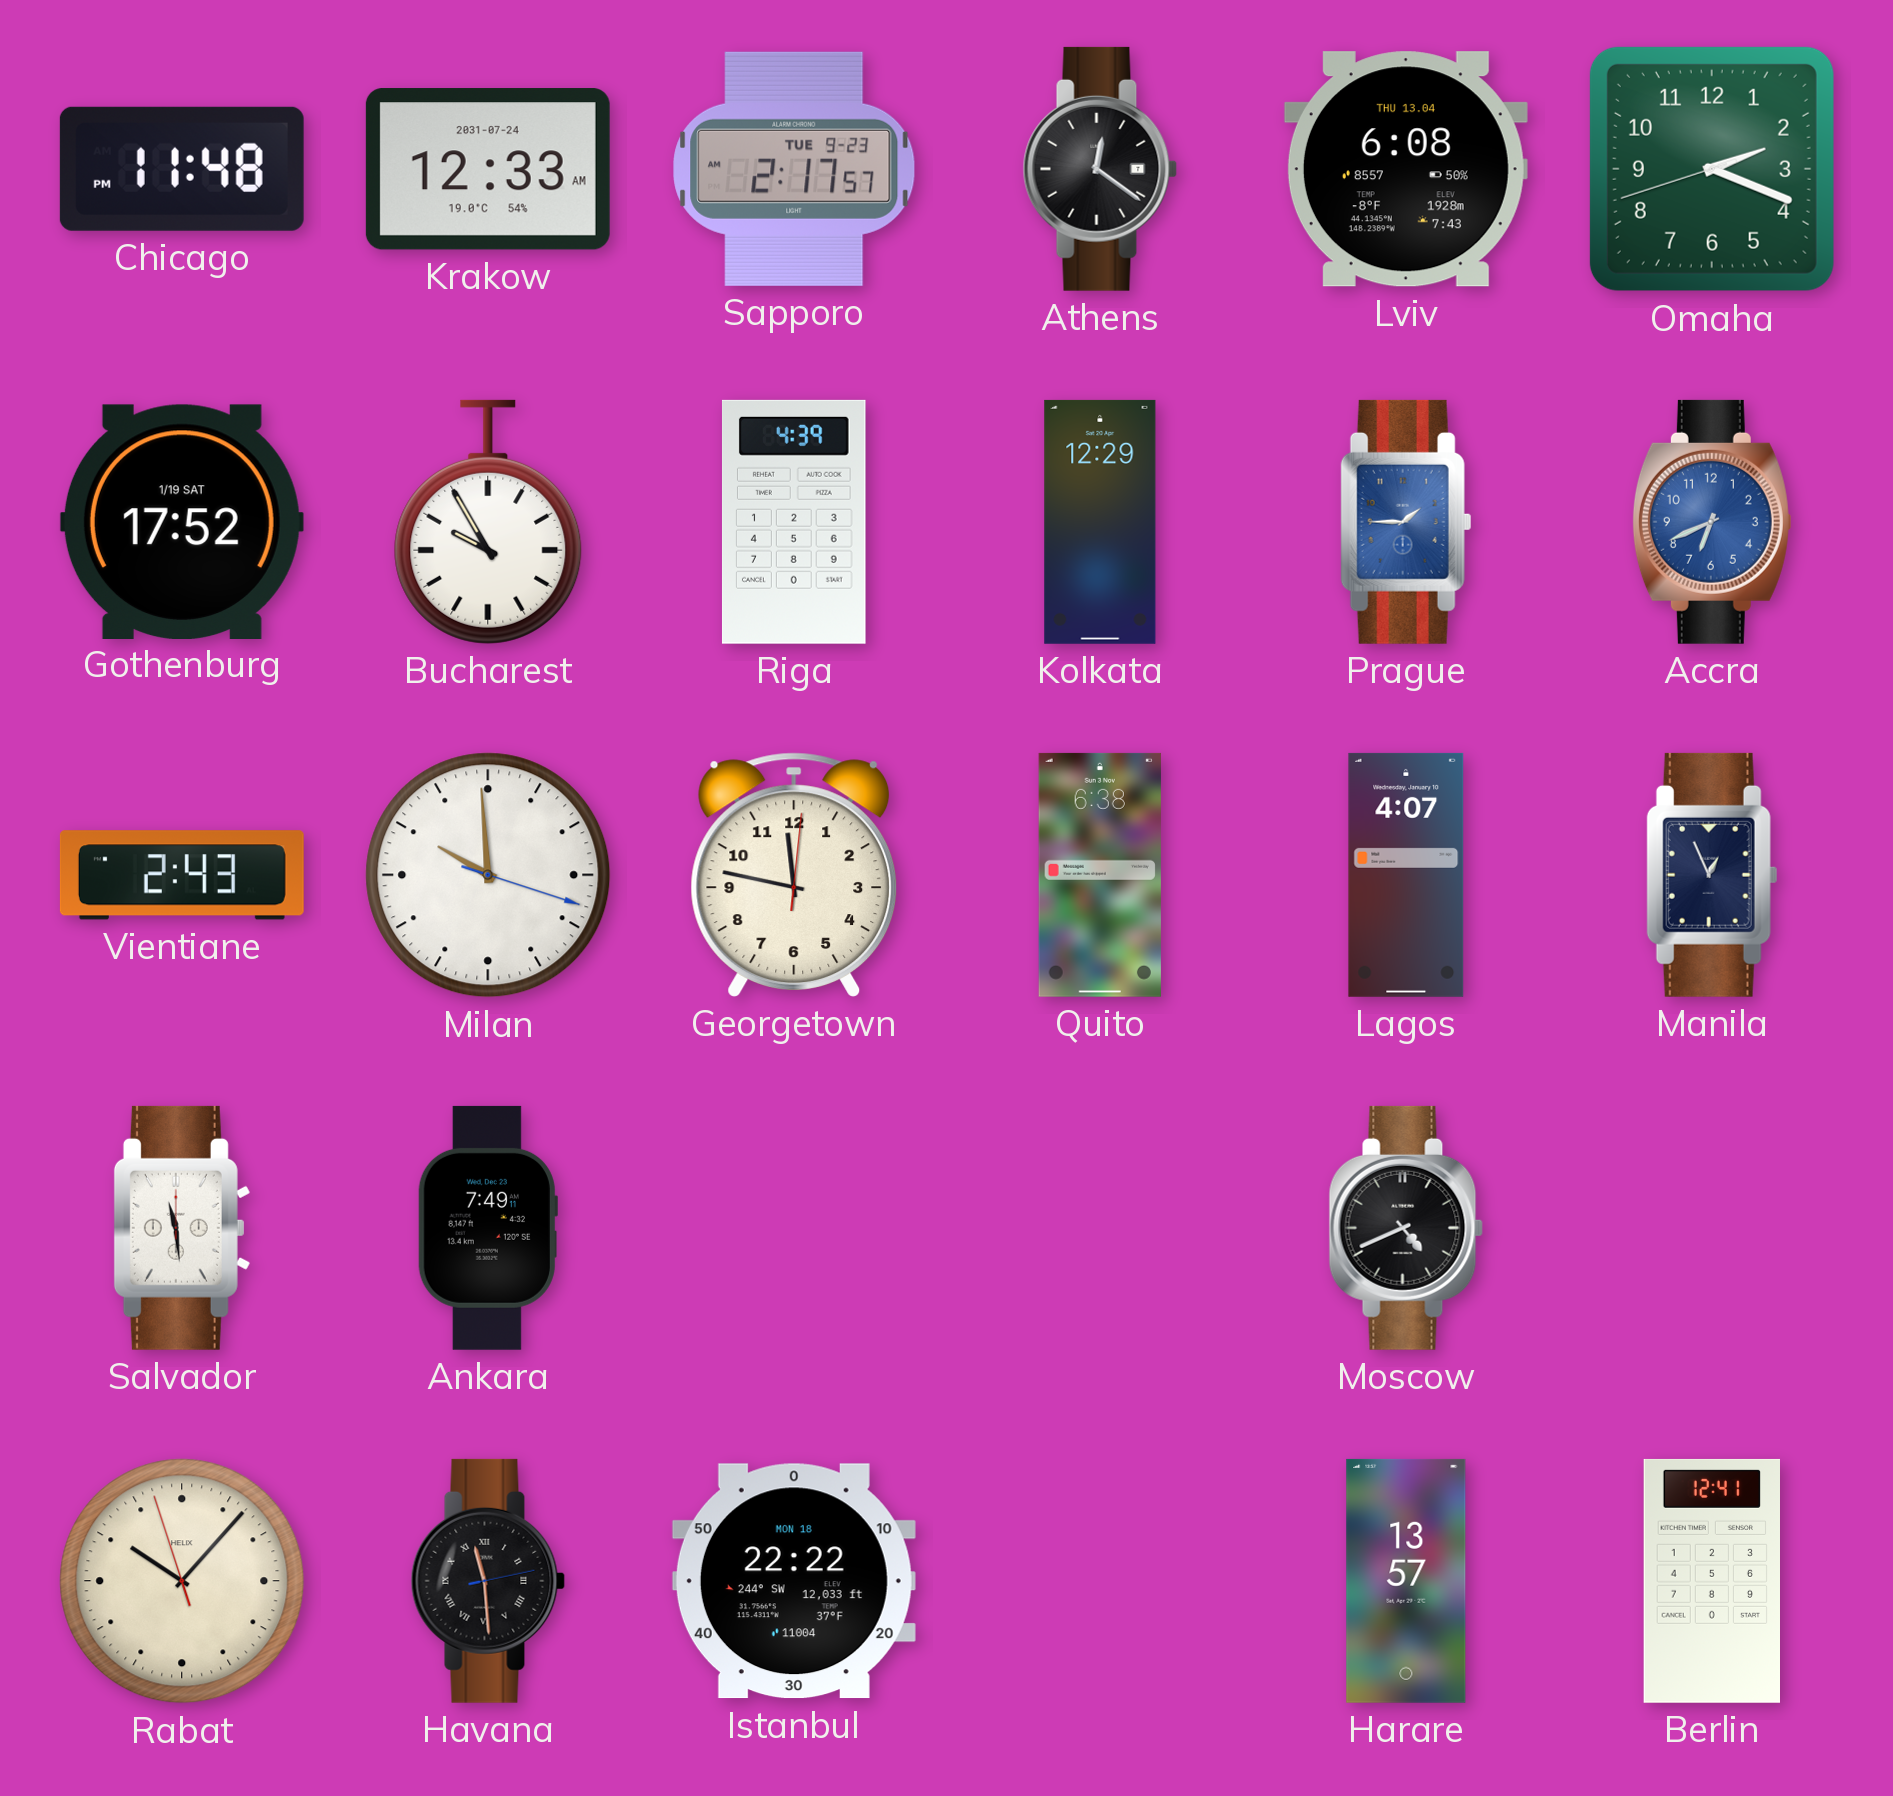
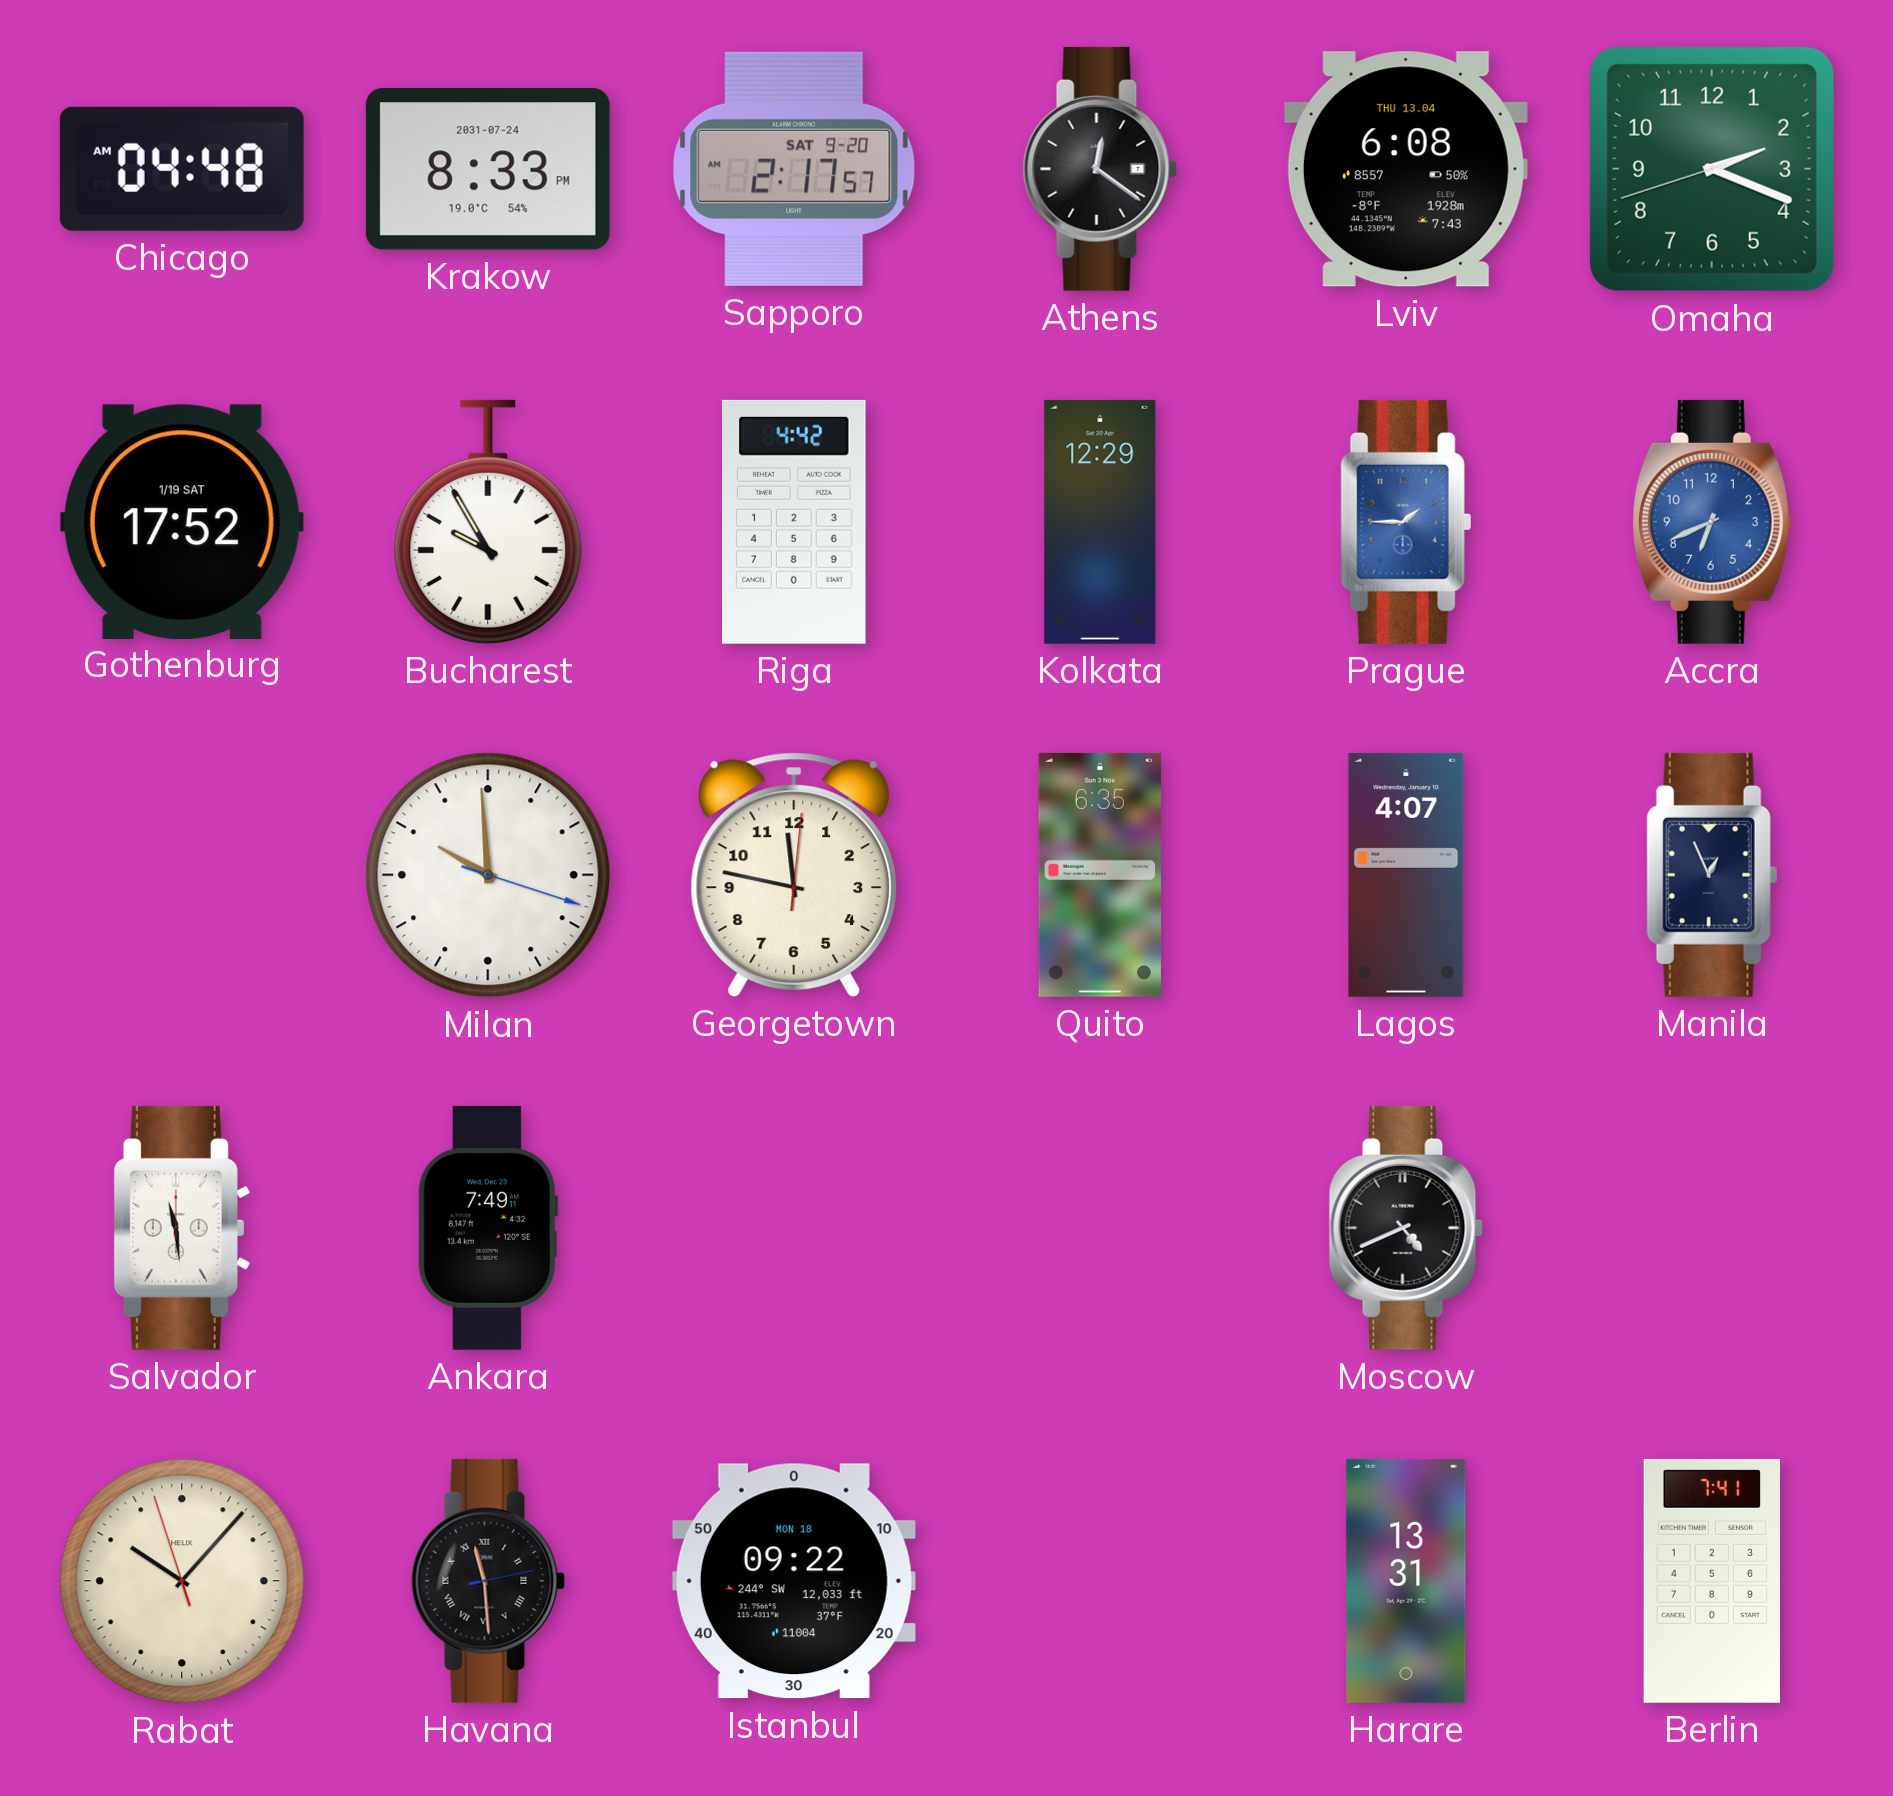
Chicago: 11:48 -> 04:48
Krakow: 12:33 -> 8:33
Sapporo date: TUE 9-23 -> SAT 9-20
Riga: 4:39 -> 4:42
Vientiane: 2:43 -> none
Quito: 6:38 -> 6:35
Istanbul: 22:22 -> 09:22
Harare: 13:57 -> 13:31
Berlin: 12:41 -> 7:41
